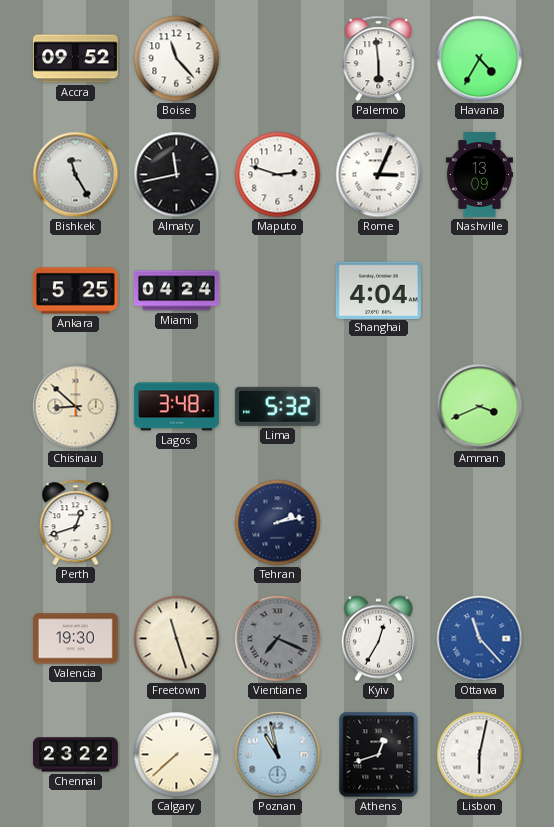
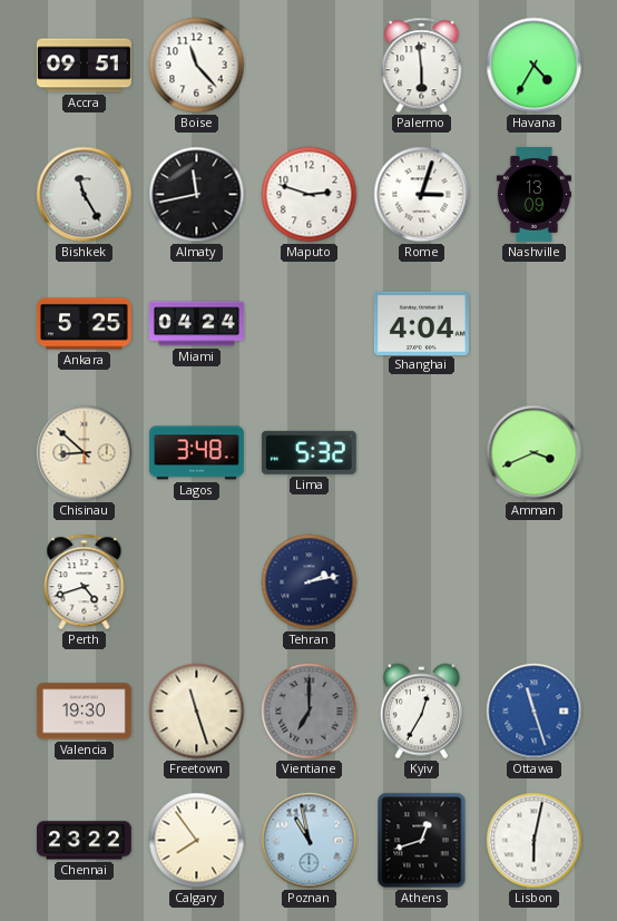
Accra: 09:52 -> 09:51
Rome: 3:04 -> 3:03
Perth: 12:42 -> 4:42
Vientiane: 7:19 -> 7:00
Ottawa: 11:23 -> 11:27
Calgary: 7:38 -> 7:54
